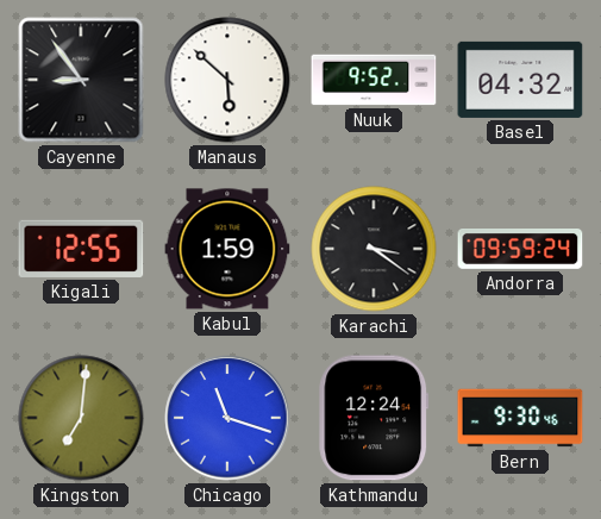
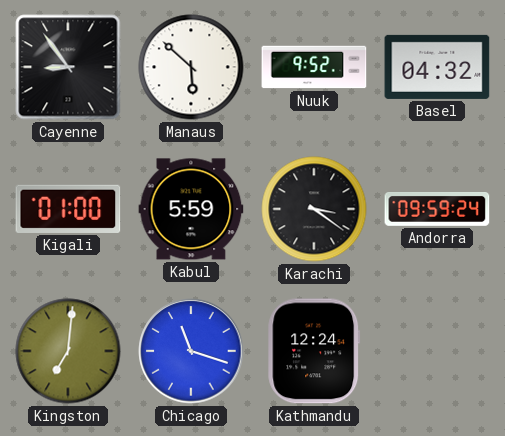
Kigali: 12:55 -> 01:00
Kabul: 1:59 -> 5:59
Bern: 9:30 -> none
